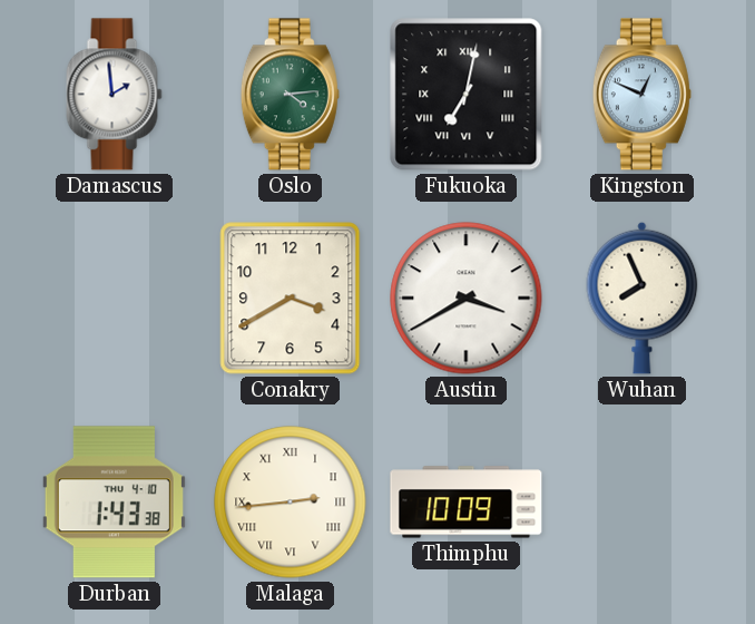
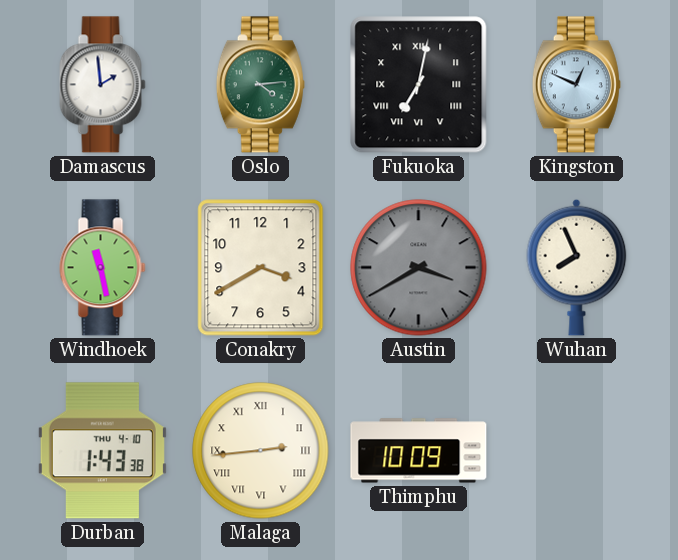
Windhoek: none -> 11:28
Austin dial: white -> grey
